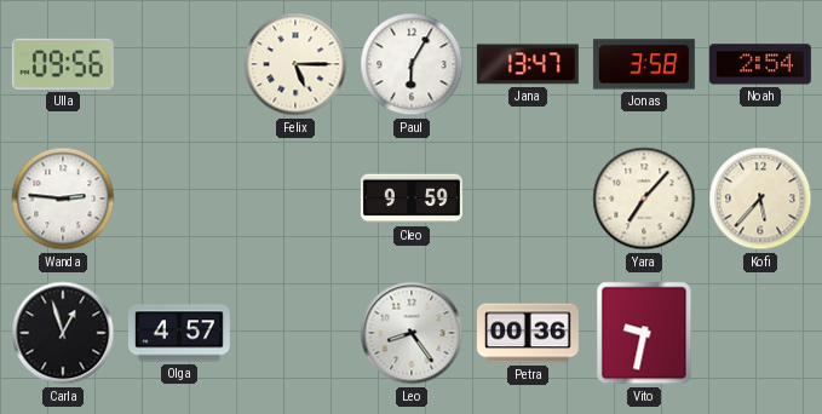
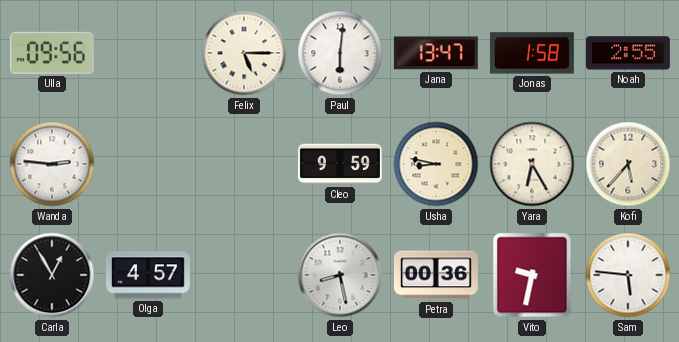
Paul: 6:05 -> 6:01
Jonas: 3:58 -> 1:58
Noah: 2:54 -> 2:55
Usha: none -> 8:47
Yara: 7:07 -> 6:25
Carla: 12:57 -> 12:55
Leo: 8:24 -> 8:28
Sam: none -> 5:46
